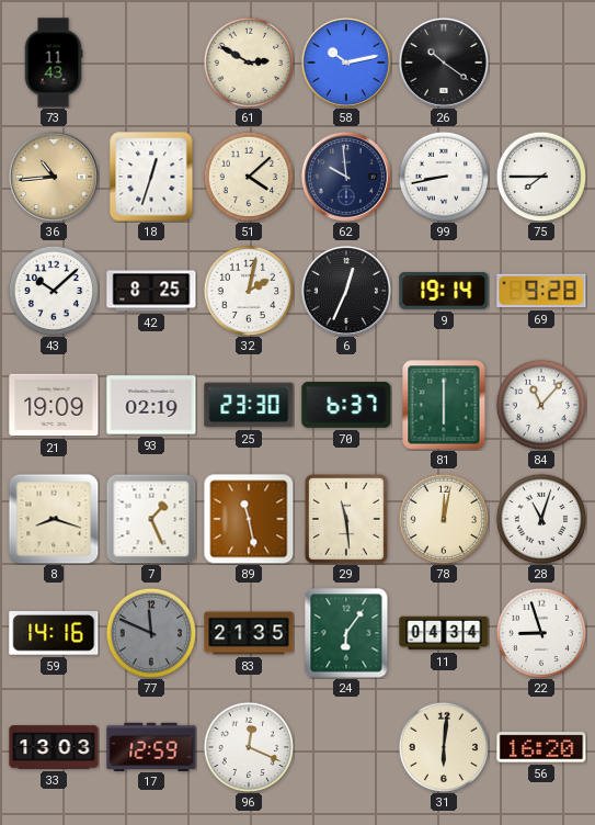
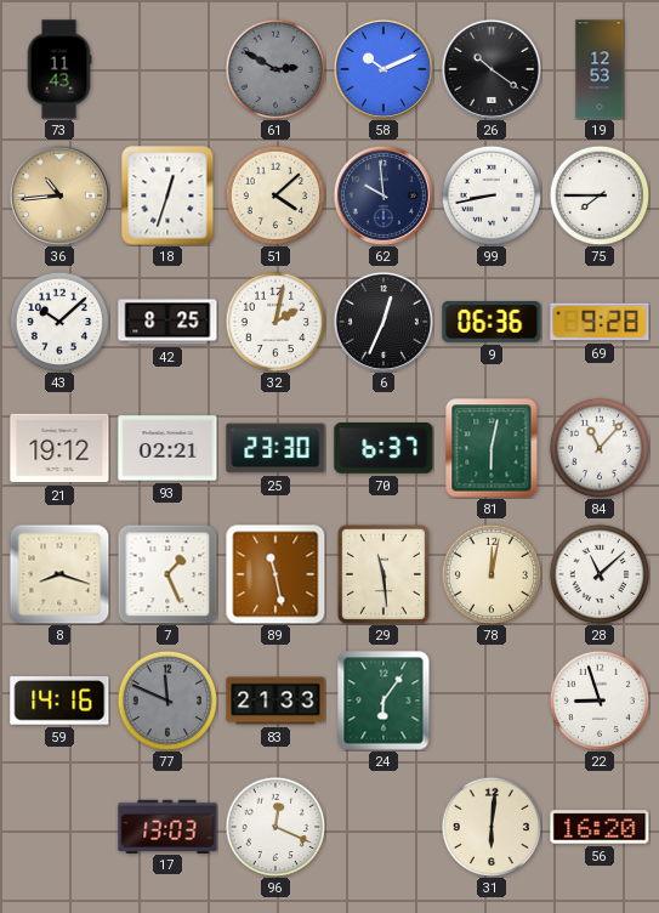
61 dial: cream -> grey
58: 10:13 -> 10:11
19: none -> 12:53
9: 19:14 -> 06:36
21: 19:09 -> 19:12
93: 02:19 -> 02:21
81: 6:00 -> 6:02
28: 11:03 -> 11:08
83: 21:35 -> 21:33
11: 04:34 -> none
33: 13:03 -> none
17: 12:59 -> 13:03
